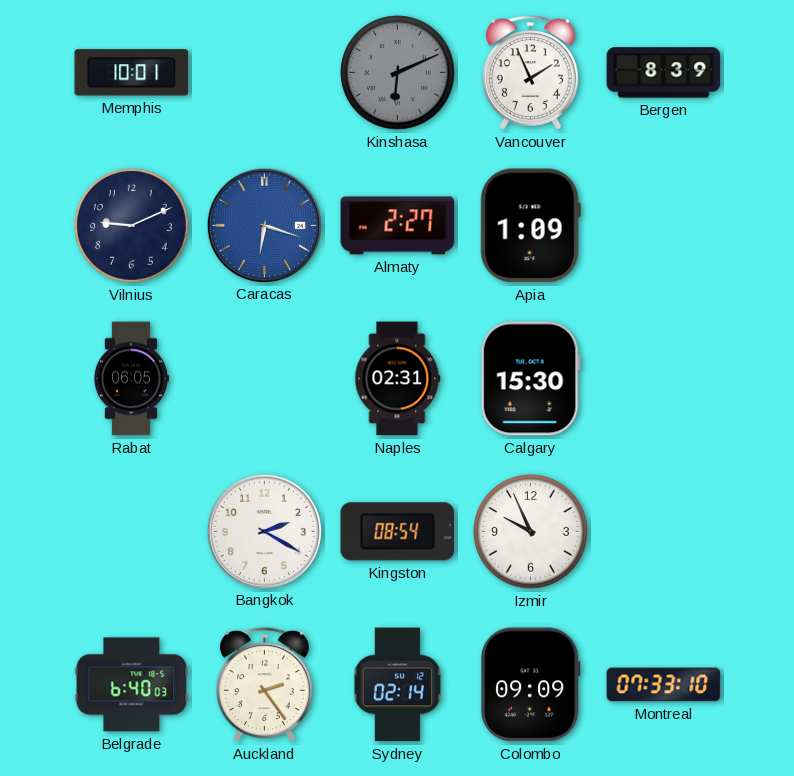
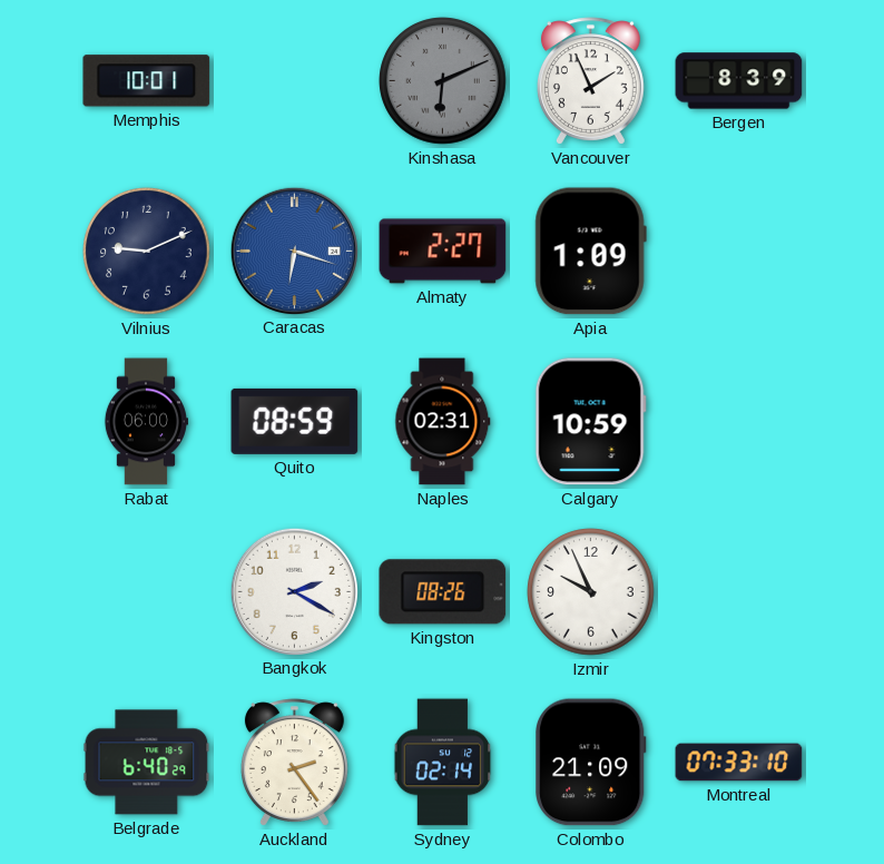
Rabat: 06:05 -> 06:00
Quito: none -> 08:59
Calgary: 15:30 -> 10:59
Kingston: 08:54 -> 08:26
Belgrade: 6:40:03 -> 6:40:29
Colombo: 09:09 -> 21:09
